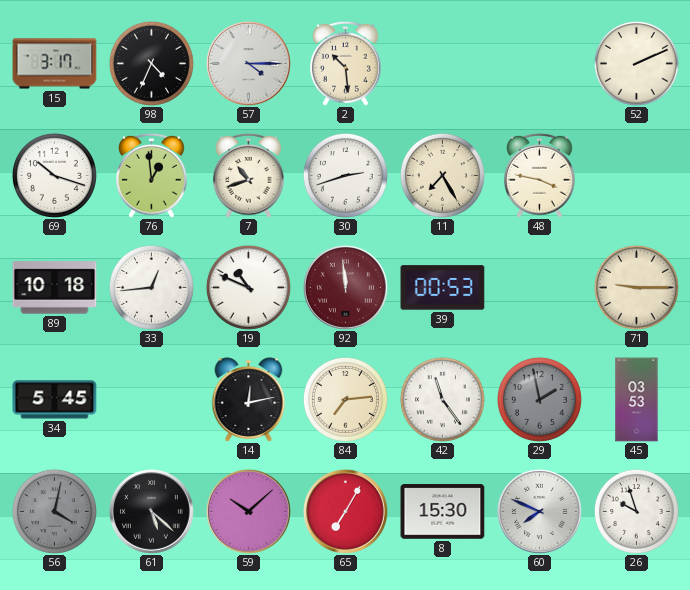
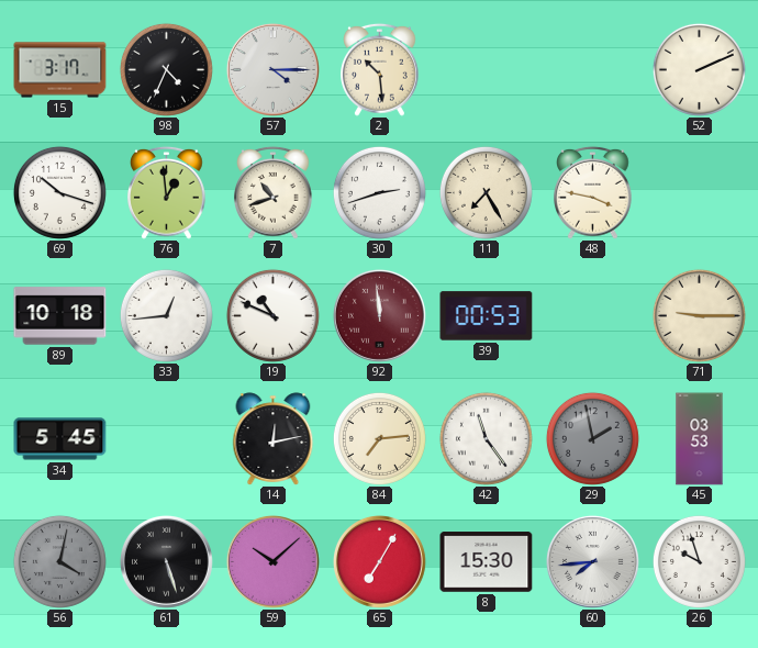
61: 5:22 -> 5:27
60: 7:49 -> 7:44
